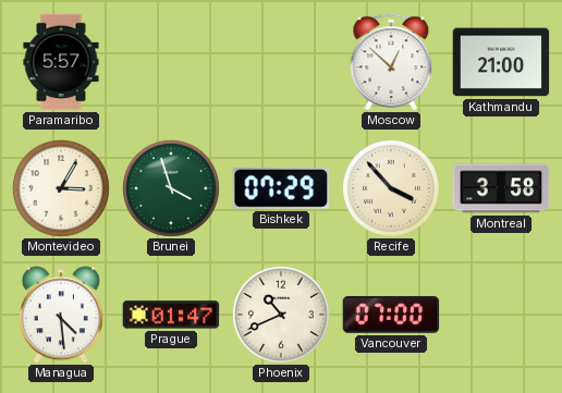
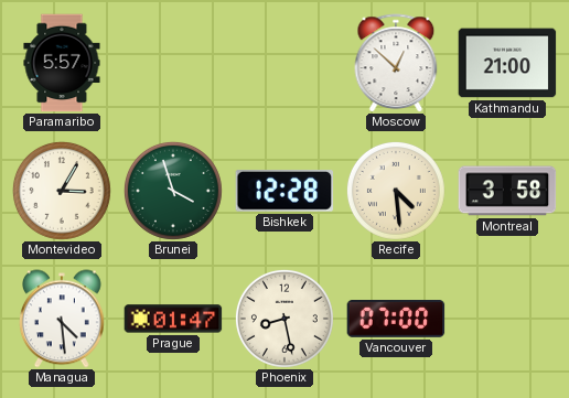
Bishkek: 07:29 -> 12:28
Recife: 3:53 -> 4:29
Phoenix: 10:41 -> 8:28
